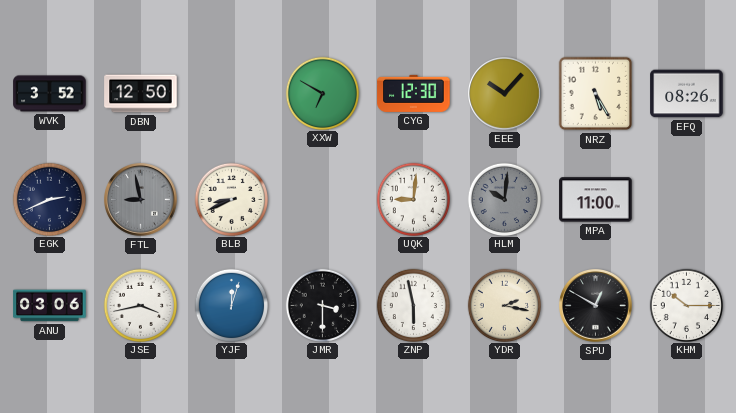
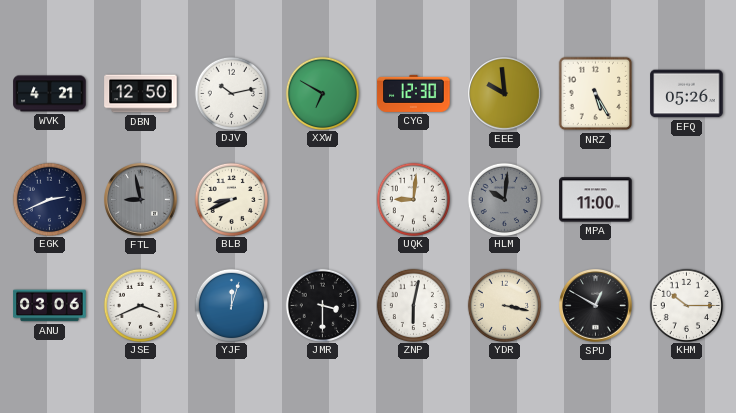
WVK: 3:52 -> 4:21
DJV: none -> 10:13
EEE: 10:07 -> 9:59
EFQ: 08:26 -> 05:26
JSE: 3:43 -> 3:41
ZNP: 5:58 -> 6:02
YDR: 2:17 -> 3:17
